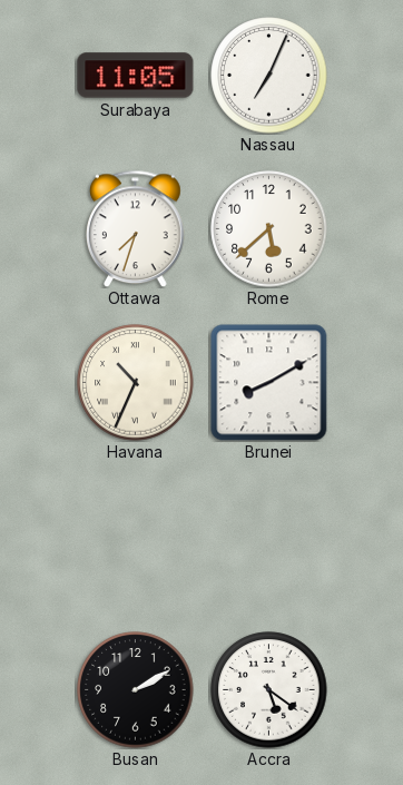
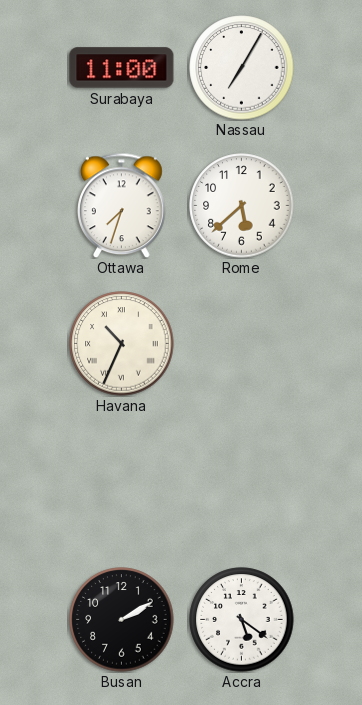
Surabaya: 11:05 -> 11:00
Nassau: 7:04 -> 7:05
Brunei: 8:10 -> none
